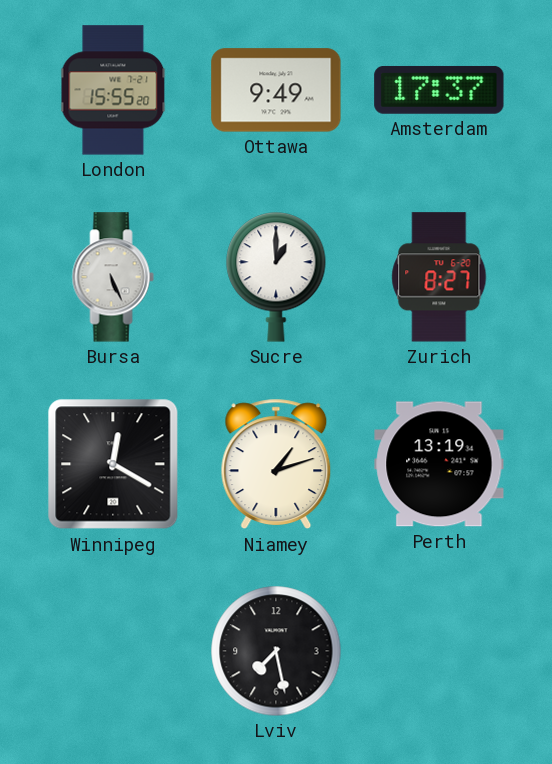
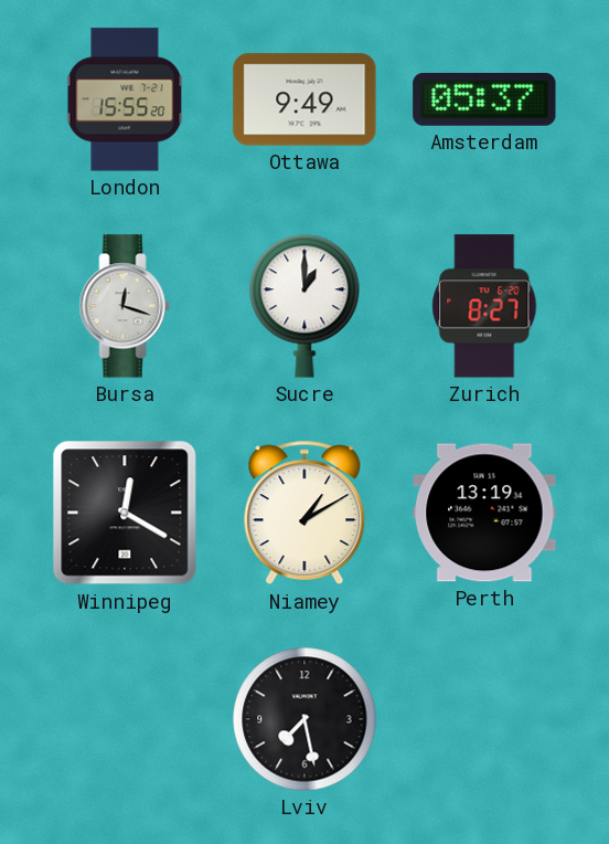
Amsterdam: 17:37 -> 05:37
Bursa: 5:26 -> 12:18
Niamey: 1:12 -> 1:10
